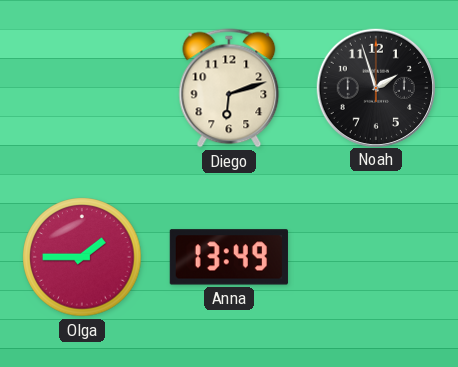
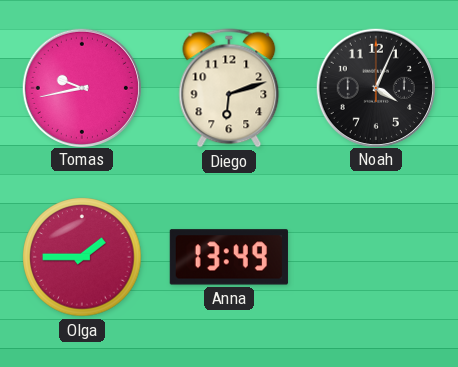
Tomas: none -> 9:43
Noah: 1:57 -> 4:04
